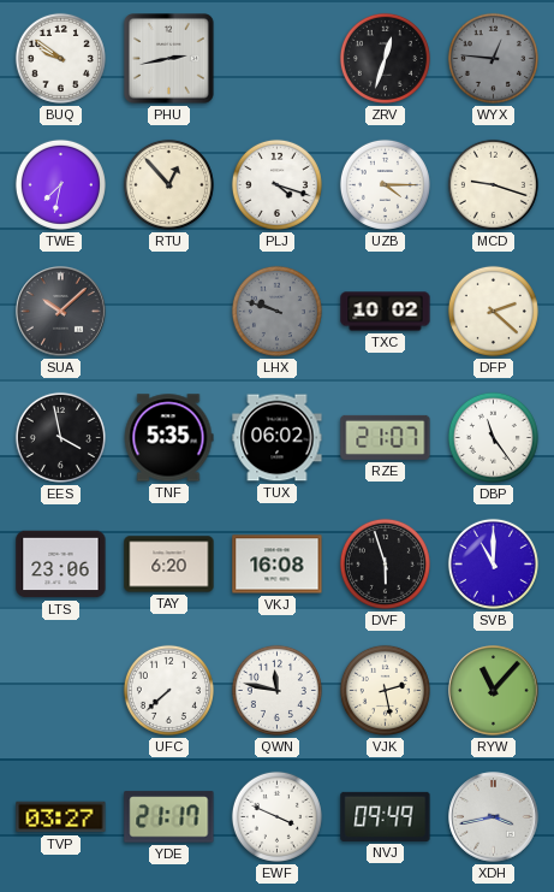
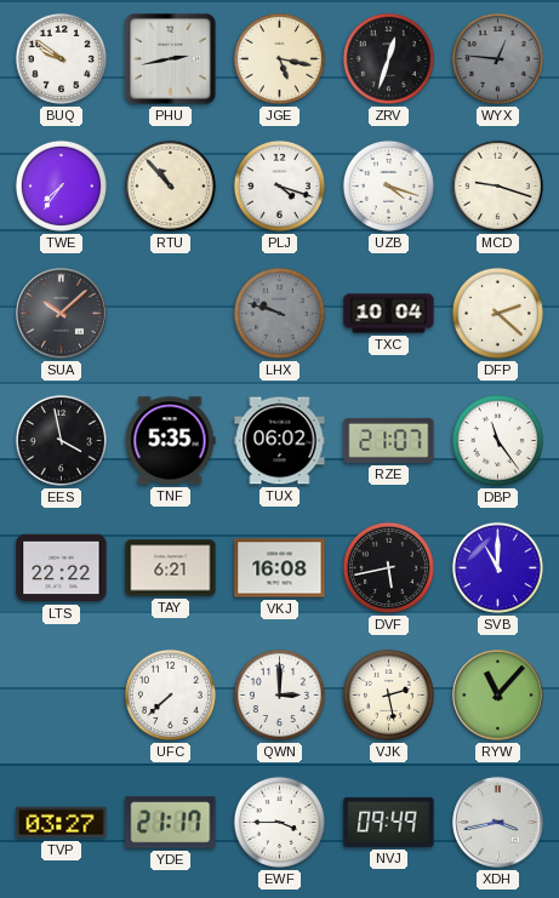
JGE: none -> 5:17
TWE: 7:32 -> 7:36
RTU: 12:53 -> 10:53
UZB: 4:15 -> 4:18
TXC: 10:02 -> 10:04
LTS: 23:06 -> 22:22
TAY: 6:20 -> 6:21
DVF: 5:57 -> 5:43
QWN: 11:47 -> 3:00
EWF: 3:49 -> 3:45
